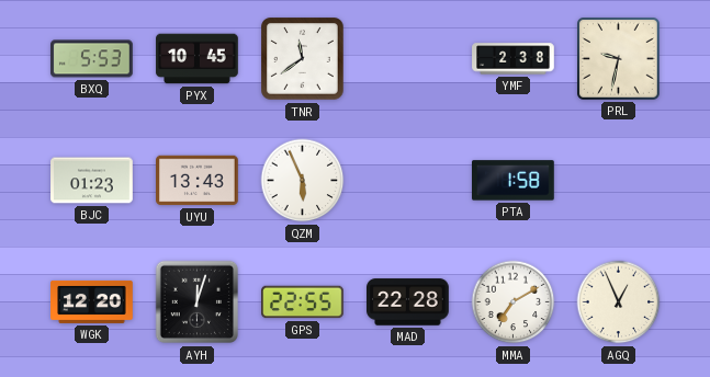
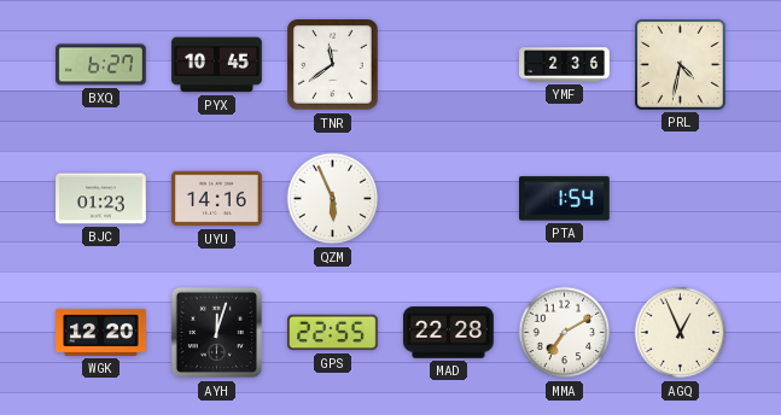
BXQ: 5:53 -> 6:27
YMF: 2:38 -> 2:36
PRL: 9:32 -> 4:32
UYU: 13:43 -> 14:16
PTA: 1:58 -> 1:54
